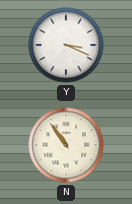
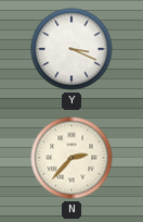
N: 10:54 -> 2:37
